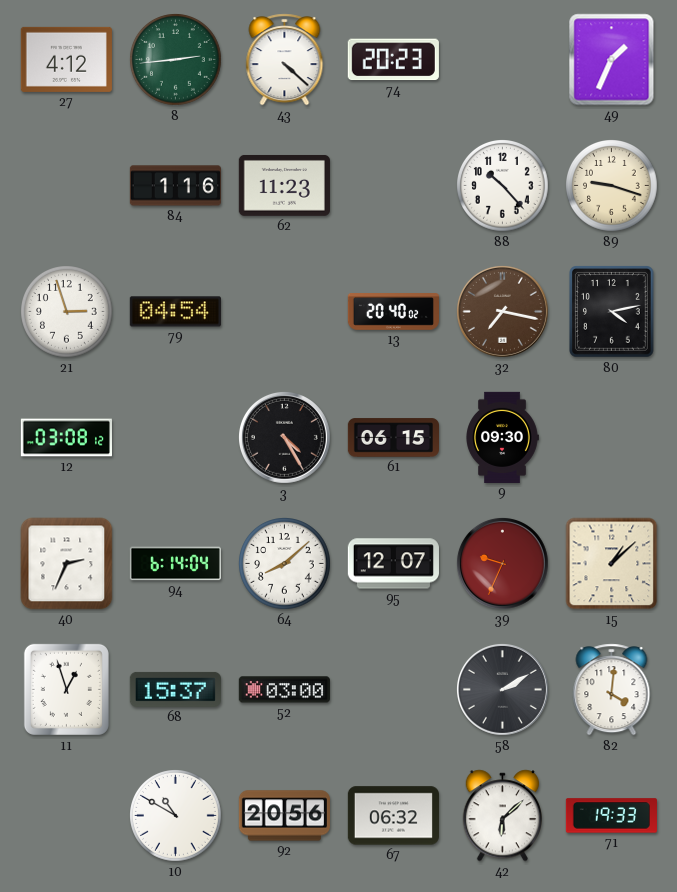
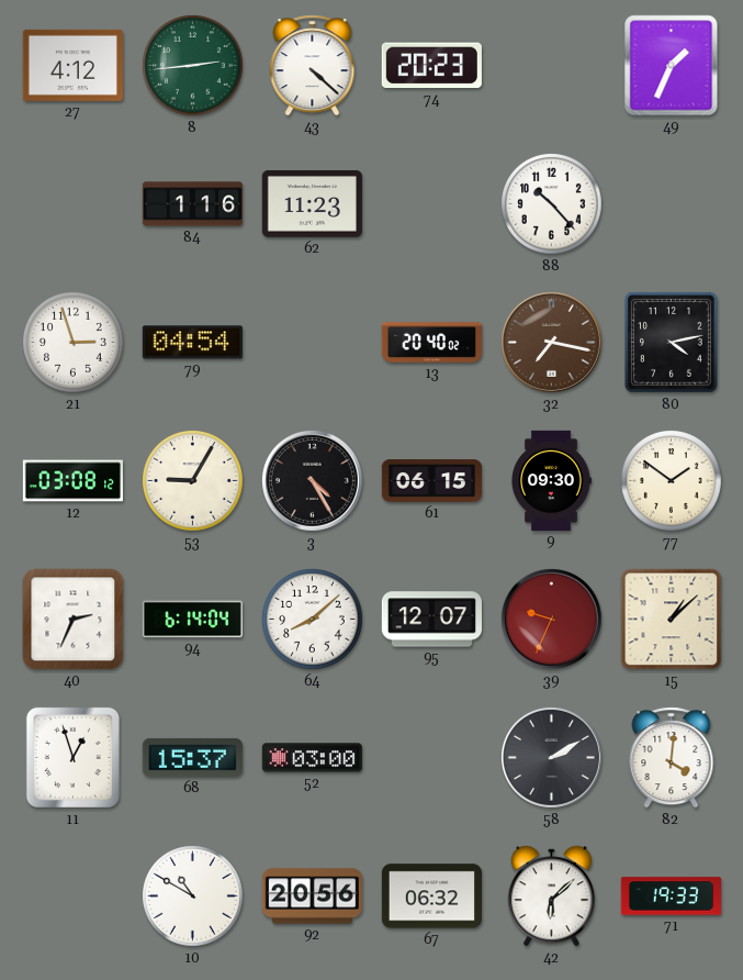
89: 9:18 -> none
53: none -> 9:05
77: none -> 1:51
